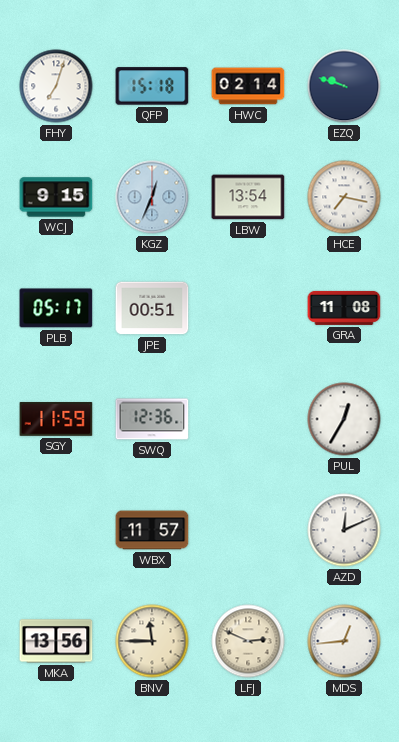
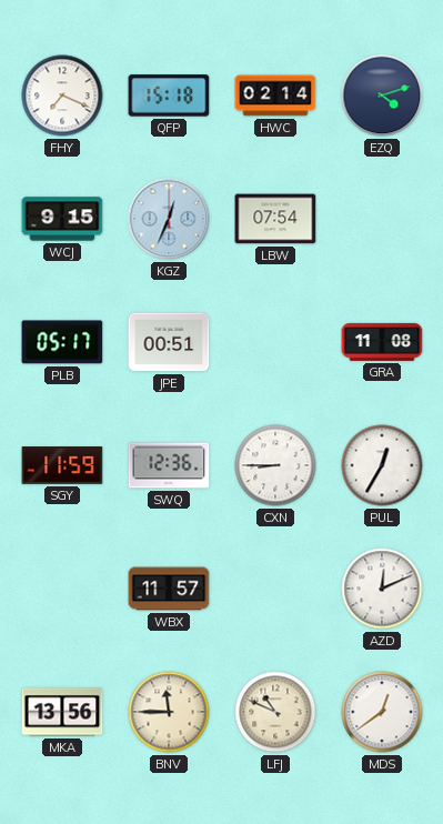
FHY: 7:03 -> 7:19
EZQ: 9:48 -> 4:12
LBW: 13:54 -> 07:54
HCE: 7:17 -> none
CXN: none -> 8:45
LFJ: 2:49 -> 10:49
MDS: 12:44 -> 12:39
